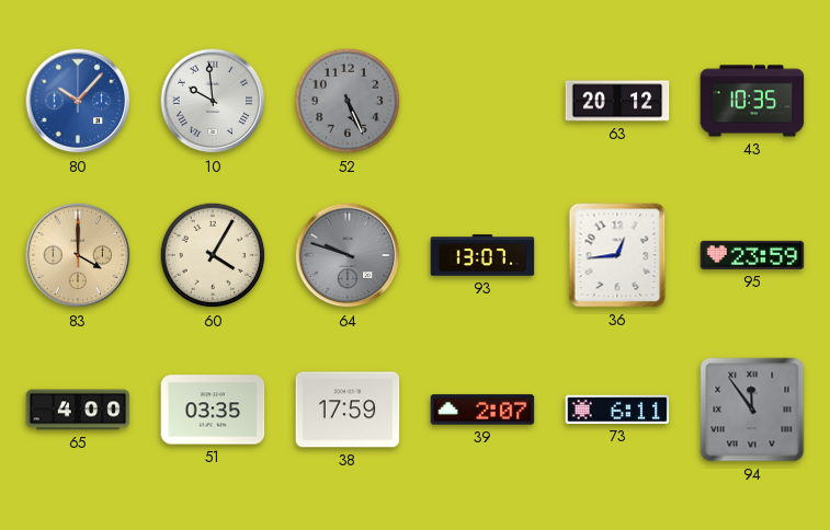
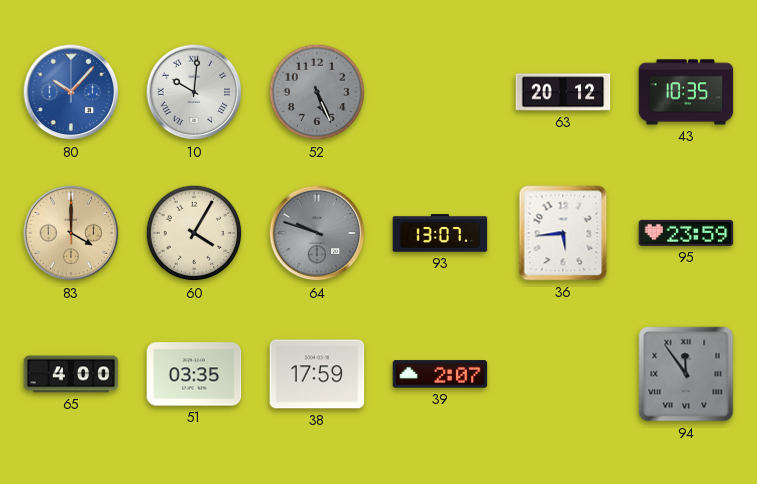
10: 9:59 -> 10:01
36: 12:44 -> 5:44
73: 6:11 -> none
